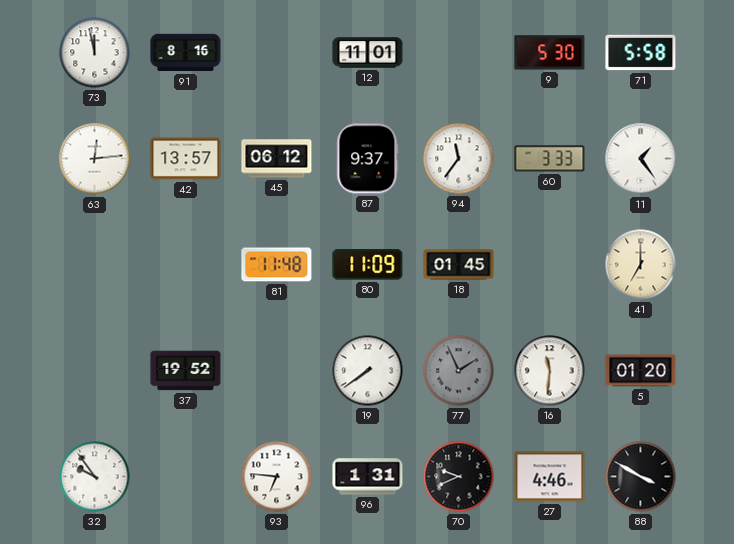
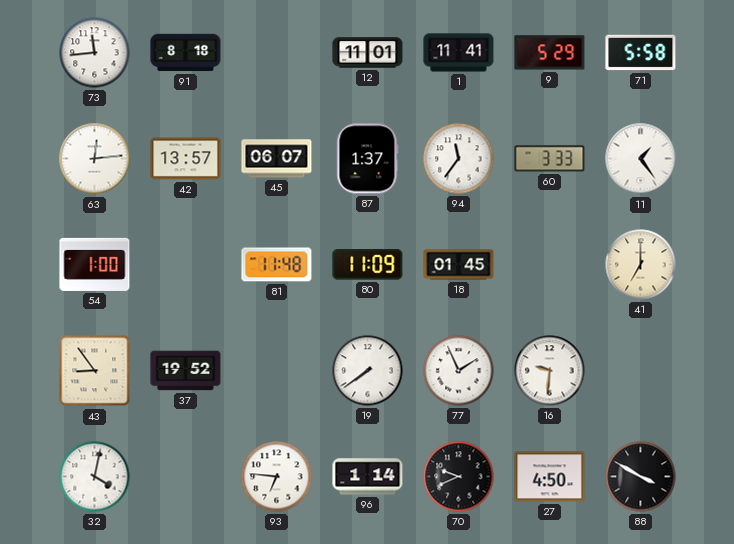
73: 11:58 -> 11:44
91: 8:16 -> 8:18
1: none -> 11:41
9: 5:30 -> 5:29
45: 06:12 -> 06:07
87: 9:37 -> 1:37
54: none -> 1:00
43: none -> 8:54
77 dial: grey -> white
16: 11:31 -> 9:31
5: 01:20 -> none
32: 9:54 -> 4:02
96: 1:31 -> 1:14
27: 4:46 -> 4:50
